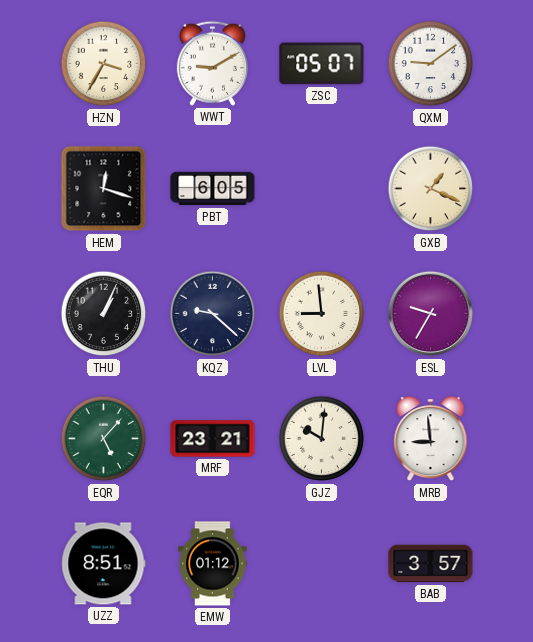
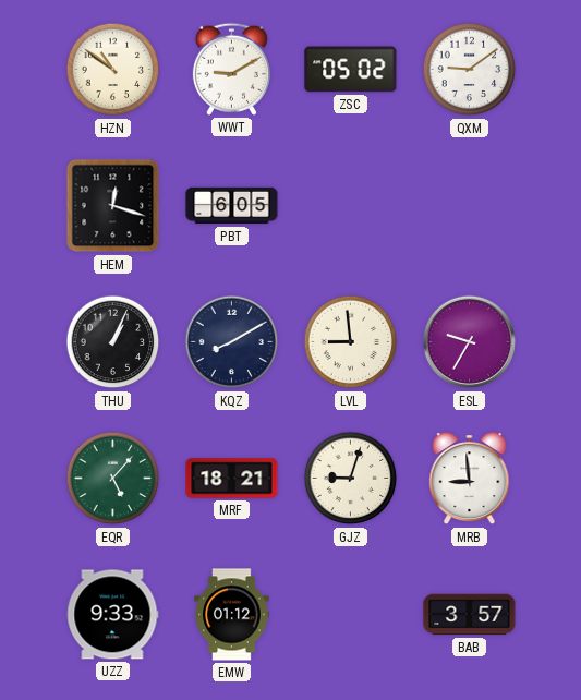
HZN: 3:35 -> 10:51
ZSC: 05:07 -> 05:02
GXB: 1:19 -> none
KQZ: 9:22 -> 8:10
MRF: 23:21 -> 18:21
GJZ: 10:01 -> 9:03
UZZ: 8:51 -> 9:33
